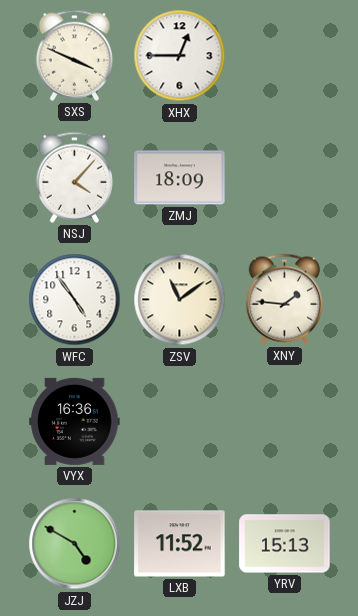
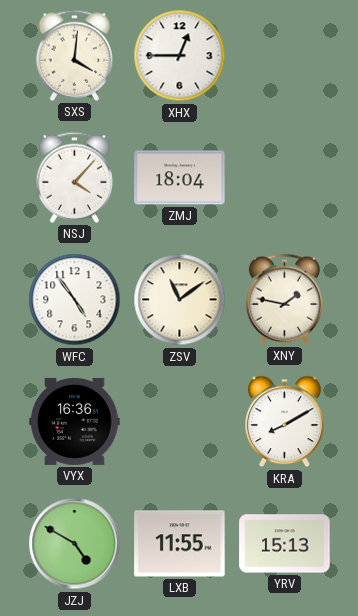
SXS: 3:49 -> 4:01
ZMJ: 18:09 -> 18:04
XNY: 1:46 -> 1:47
KRA: none -> 8:10
LXB: 11:52 -> 11:55
